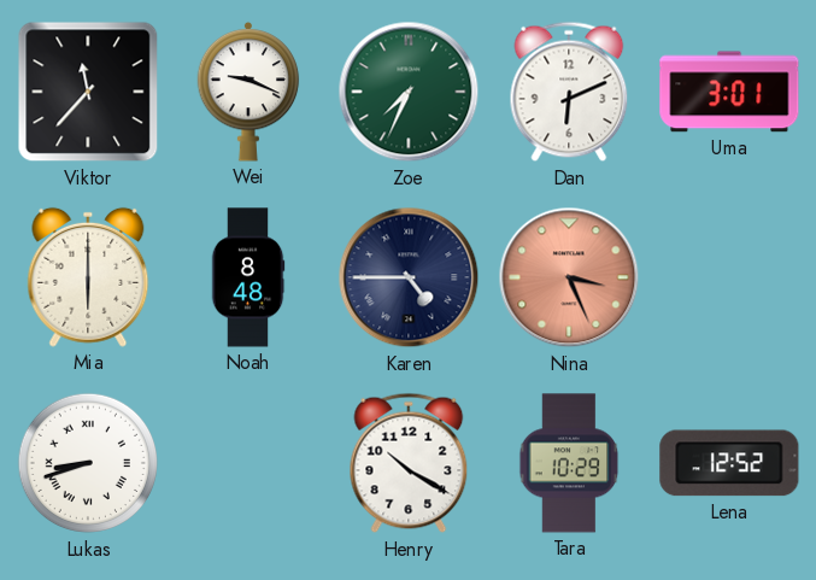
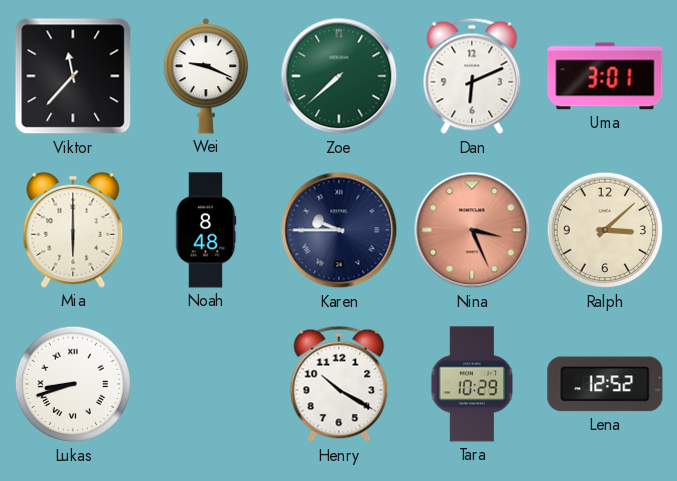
Zoe: 7:34 -> 7:38
Karen: 4:45 -> 9:45
Ralph: none -> 3:08
